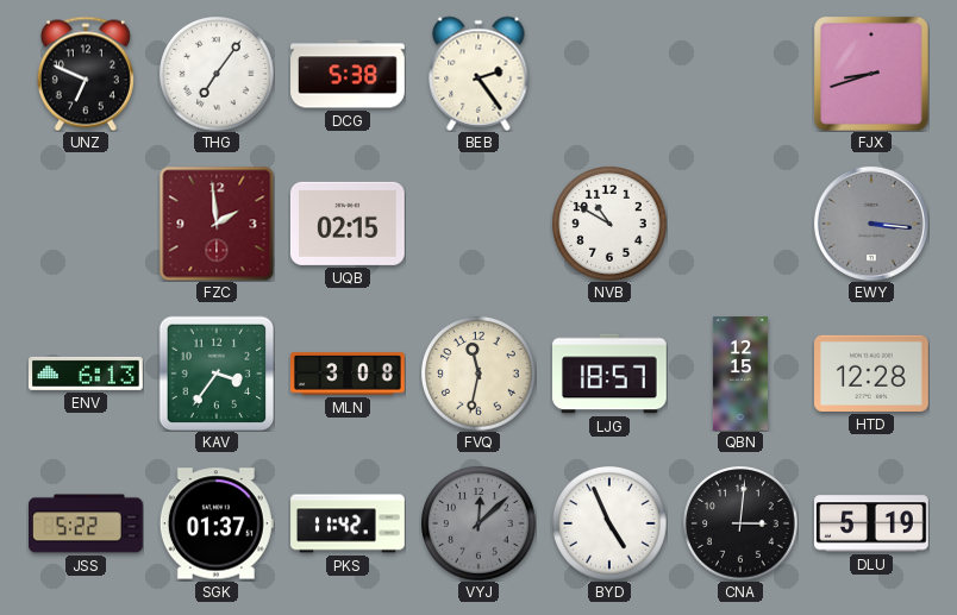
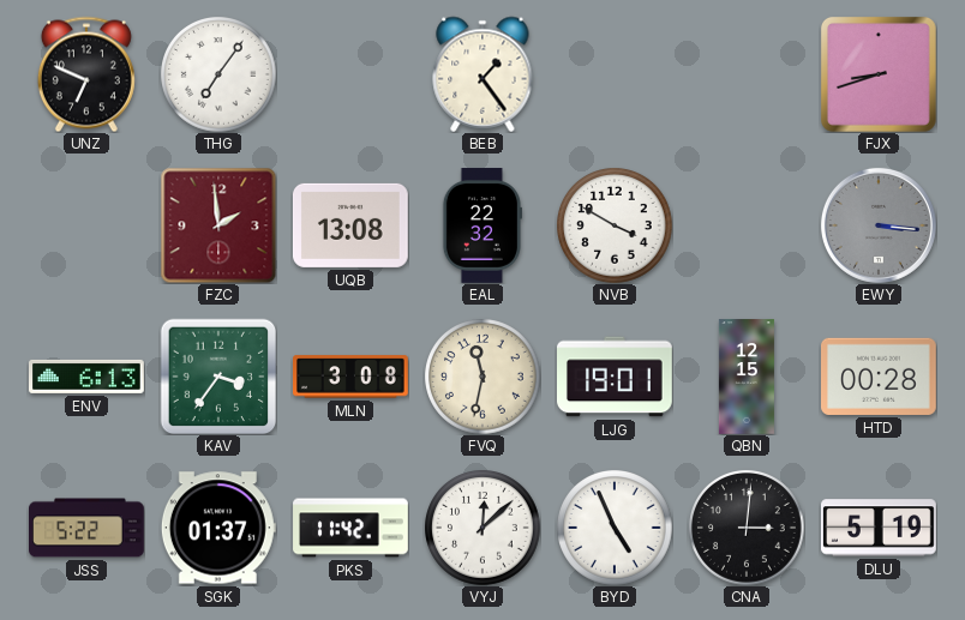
DCG: 5:38 -> none
BEB: 2:24 -> 1:24
UQB: 02:15 -> 13:08
EAL: none -> 22:32
NVB: 10:50 -> 3:50
LJG: 18:57 -> 19:01
HTD: 12:28 -> 00:28
VYJ dial: grey -> white
